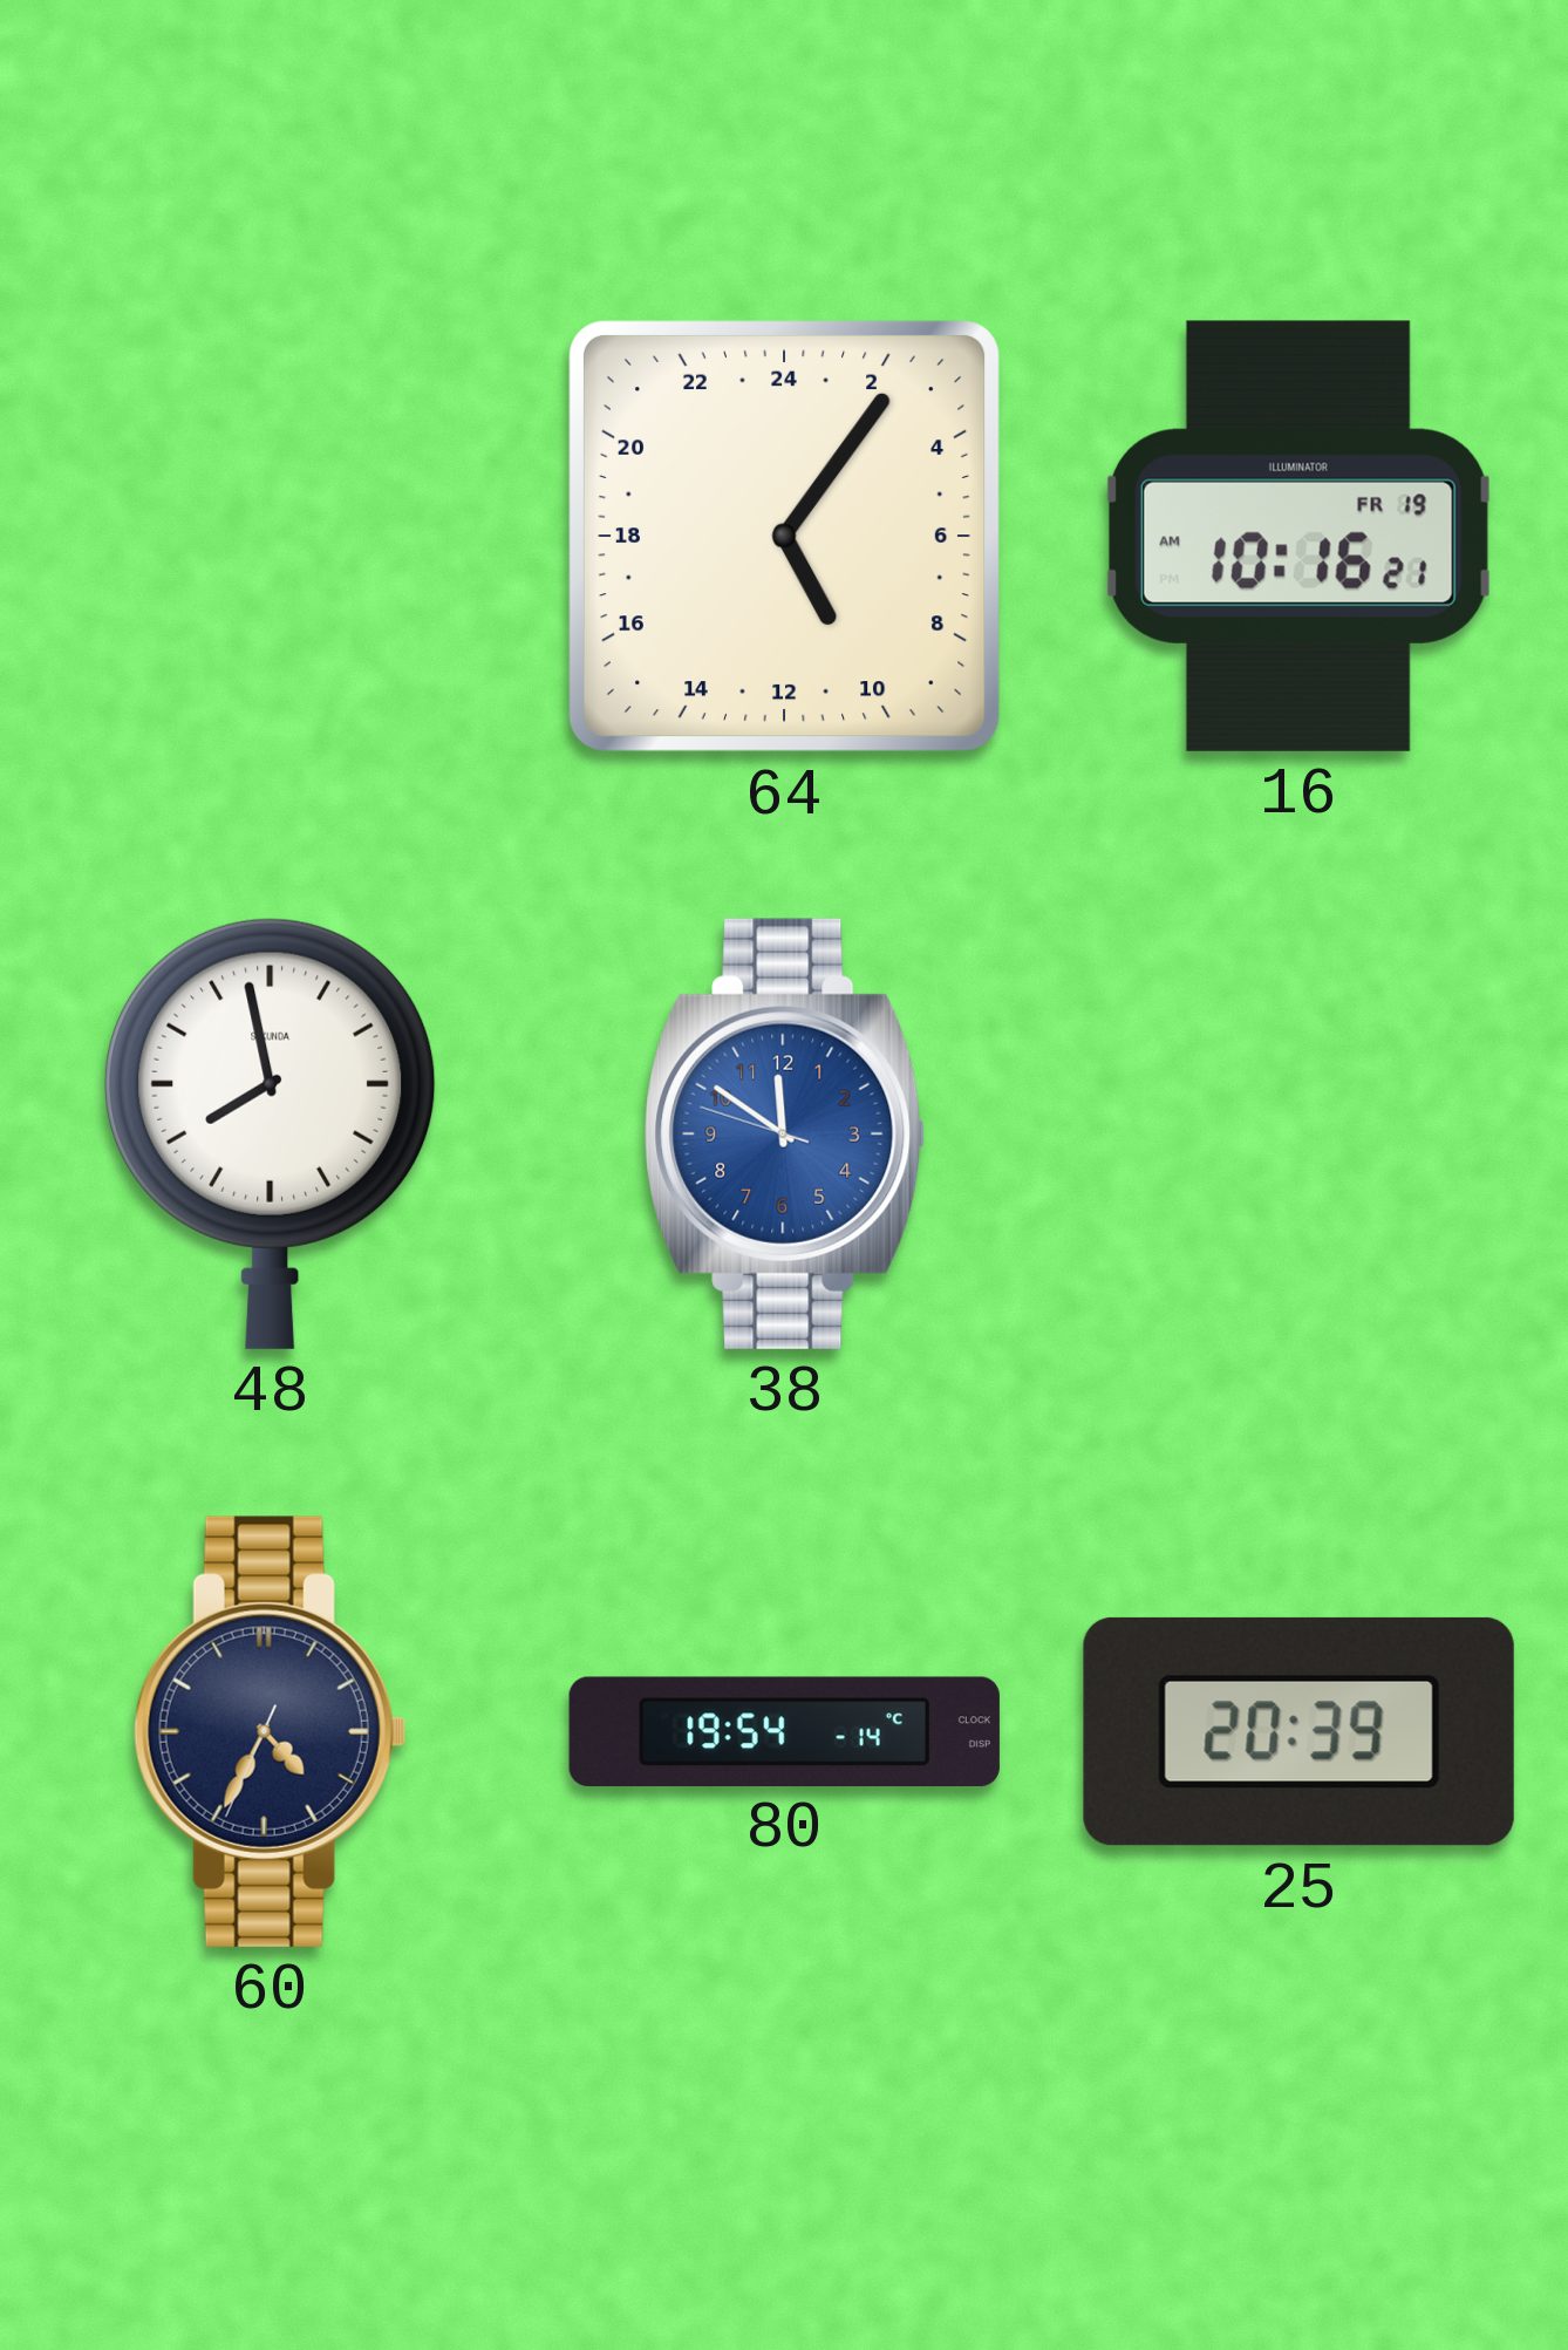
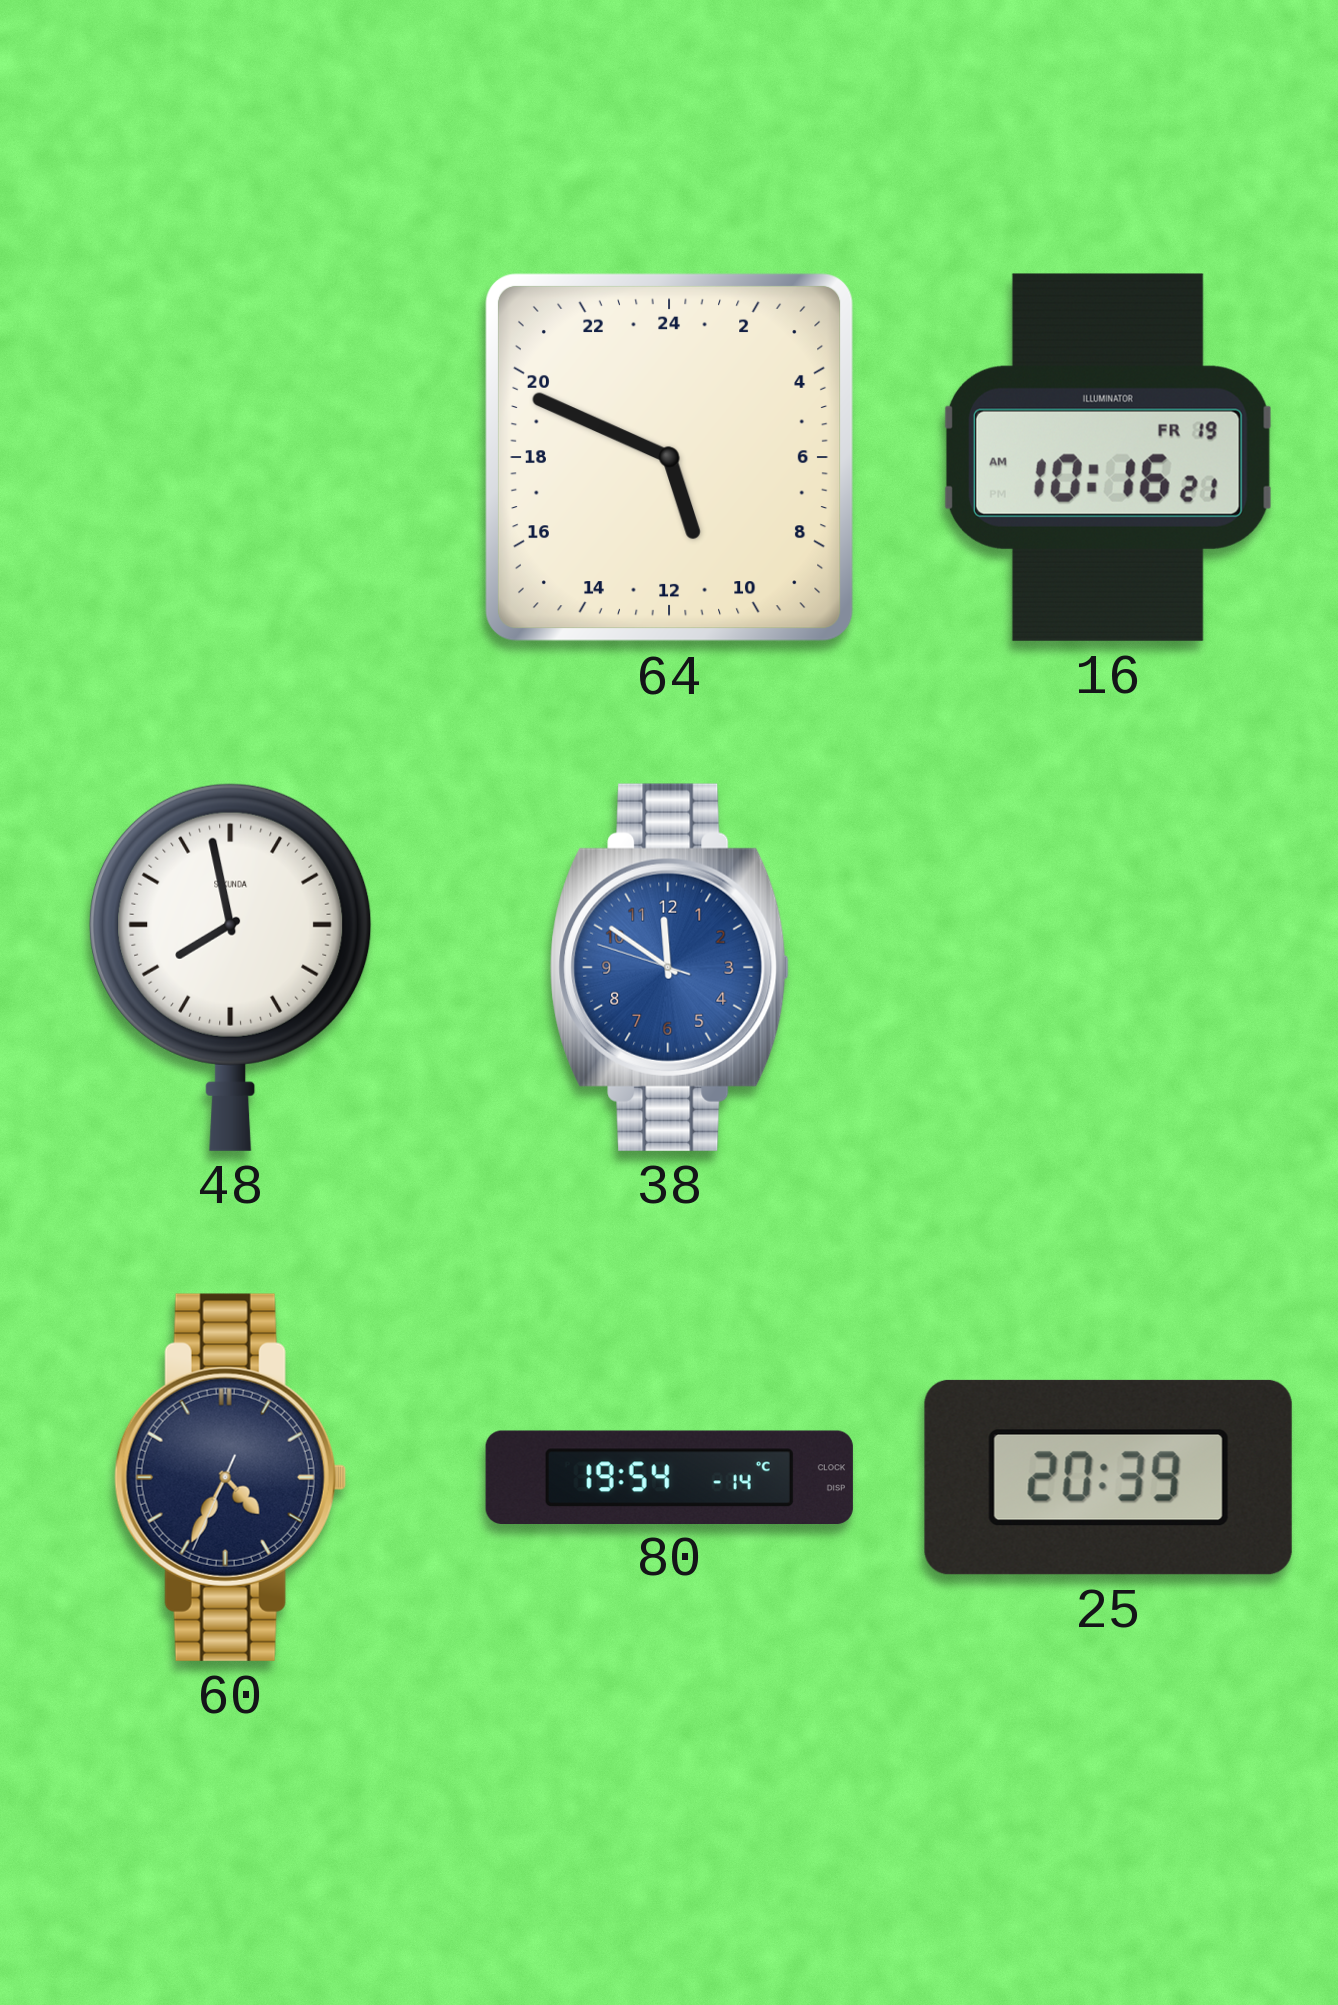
64: 10:06 -> 10:49
